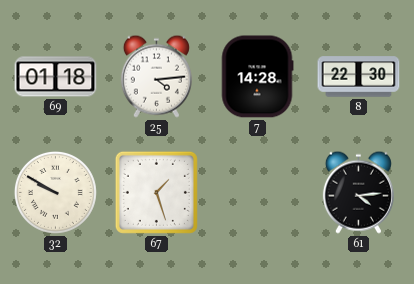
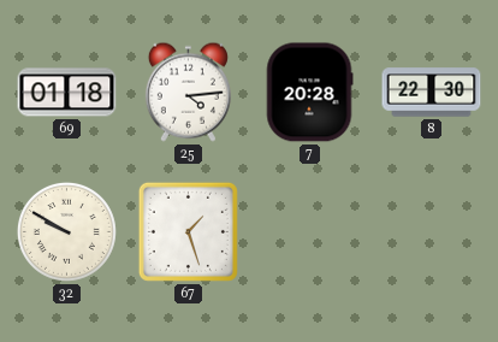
7: 14:28 -> 20:28
61: 4:14 -> none
